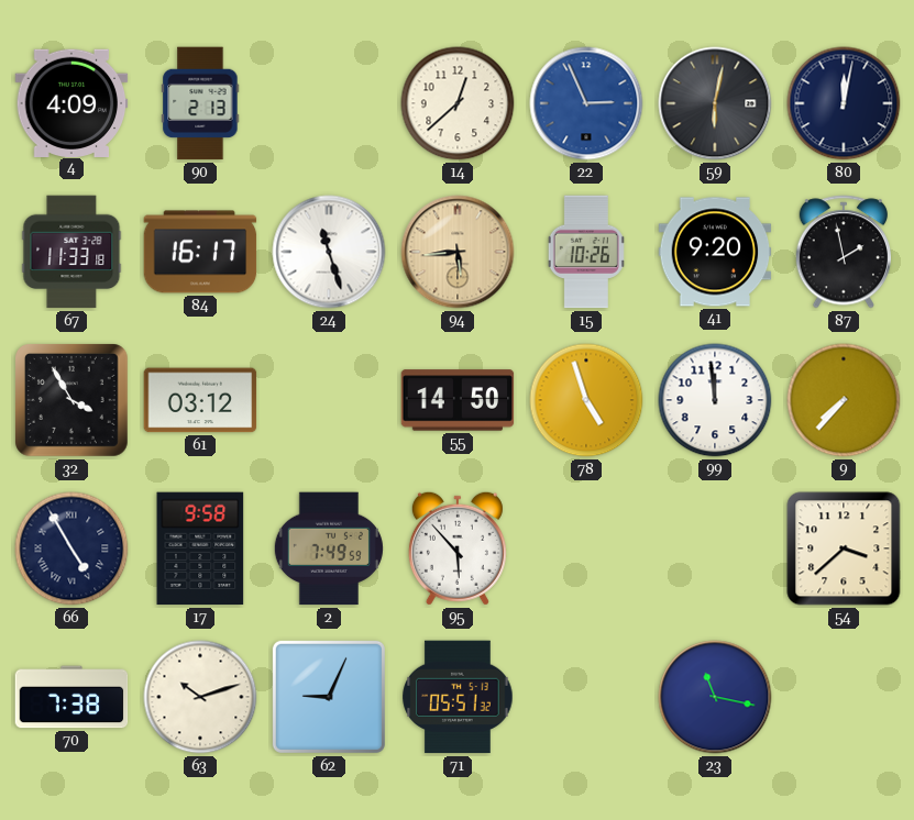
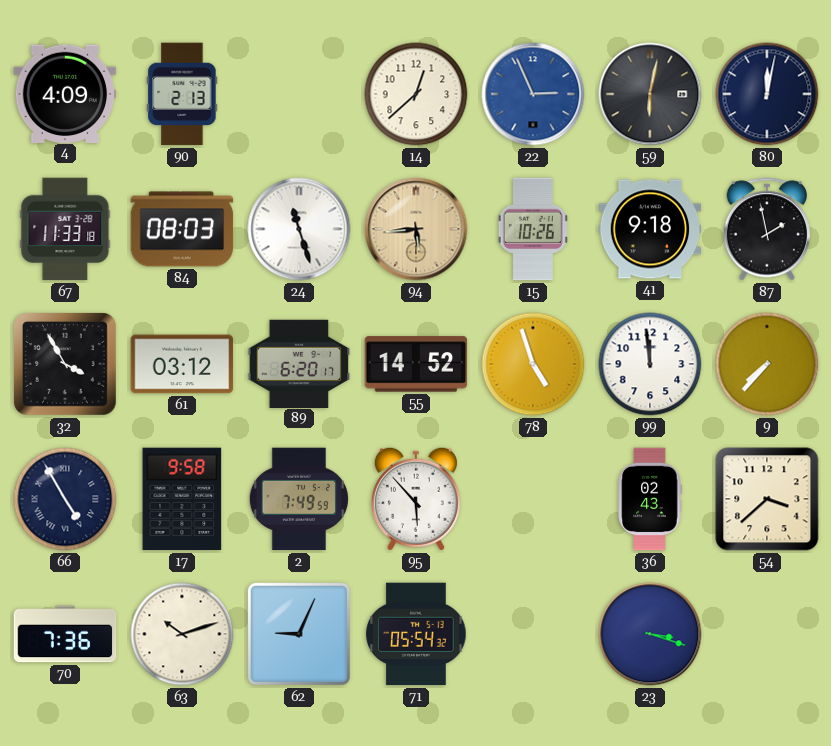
84: 16:17 -> 08:03
41: 9:20 -> 9:18
89: none -> 6:20
55: 14:50 -> 14:52
36: none -> 02:43
70: 7:38 -> 7:36
71: 05:51 -> 05:54
23: 11:17 -> 3:18
